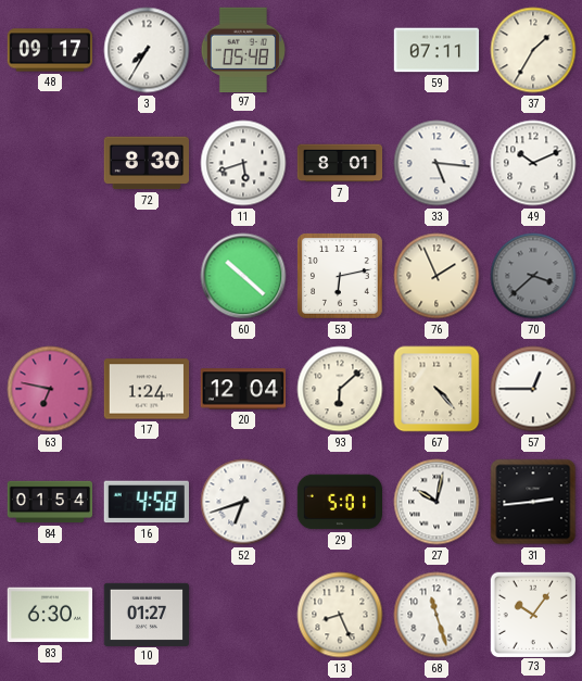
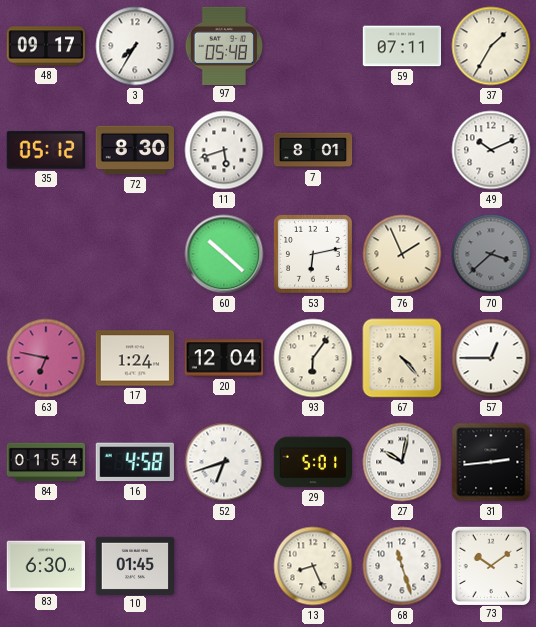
35: none -> 05:12
33: 5:16 -> none
93: 6:08 -> 6:06
10: 01:27 -> 01:45
73: 10:06 -> 10:09
